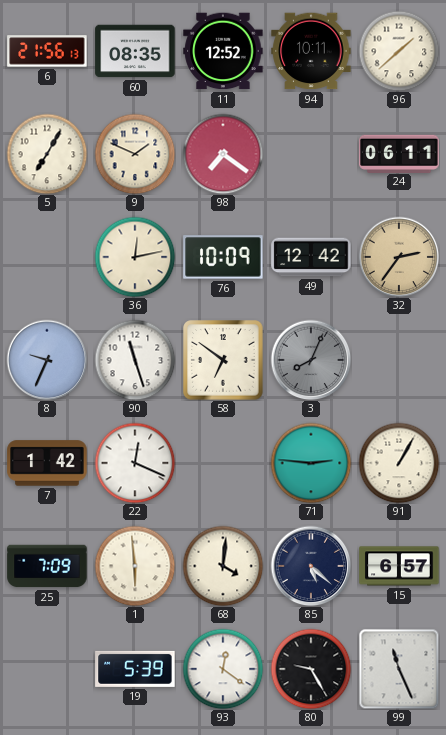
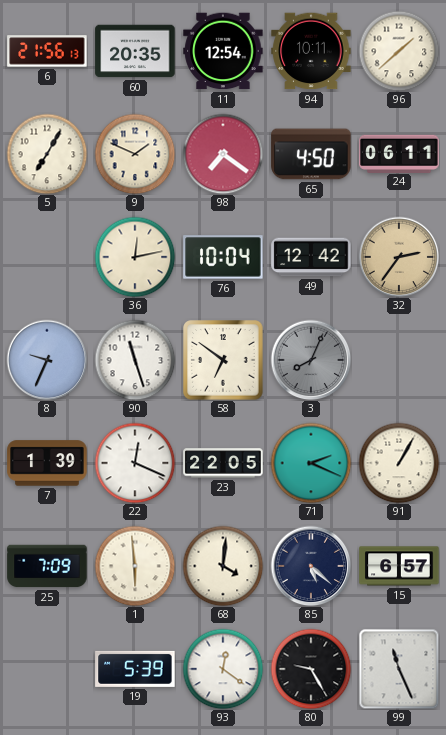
60: 08:35 -> 20:35
11: 12:52 -> 12:54
65: none -> 4:50
76: 10:09 -> 10:04
7: 1:42 -> 1:39
23: none -> 22:05
71: 2:46 -> 2:19
